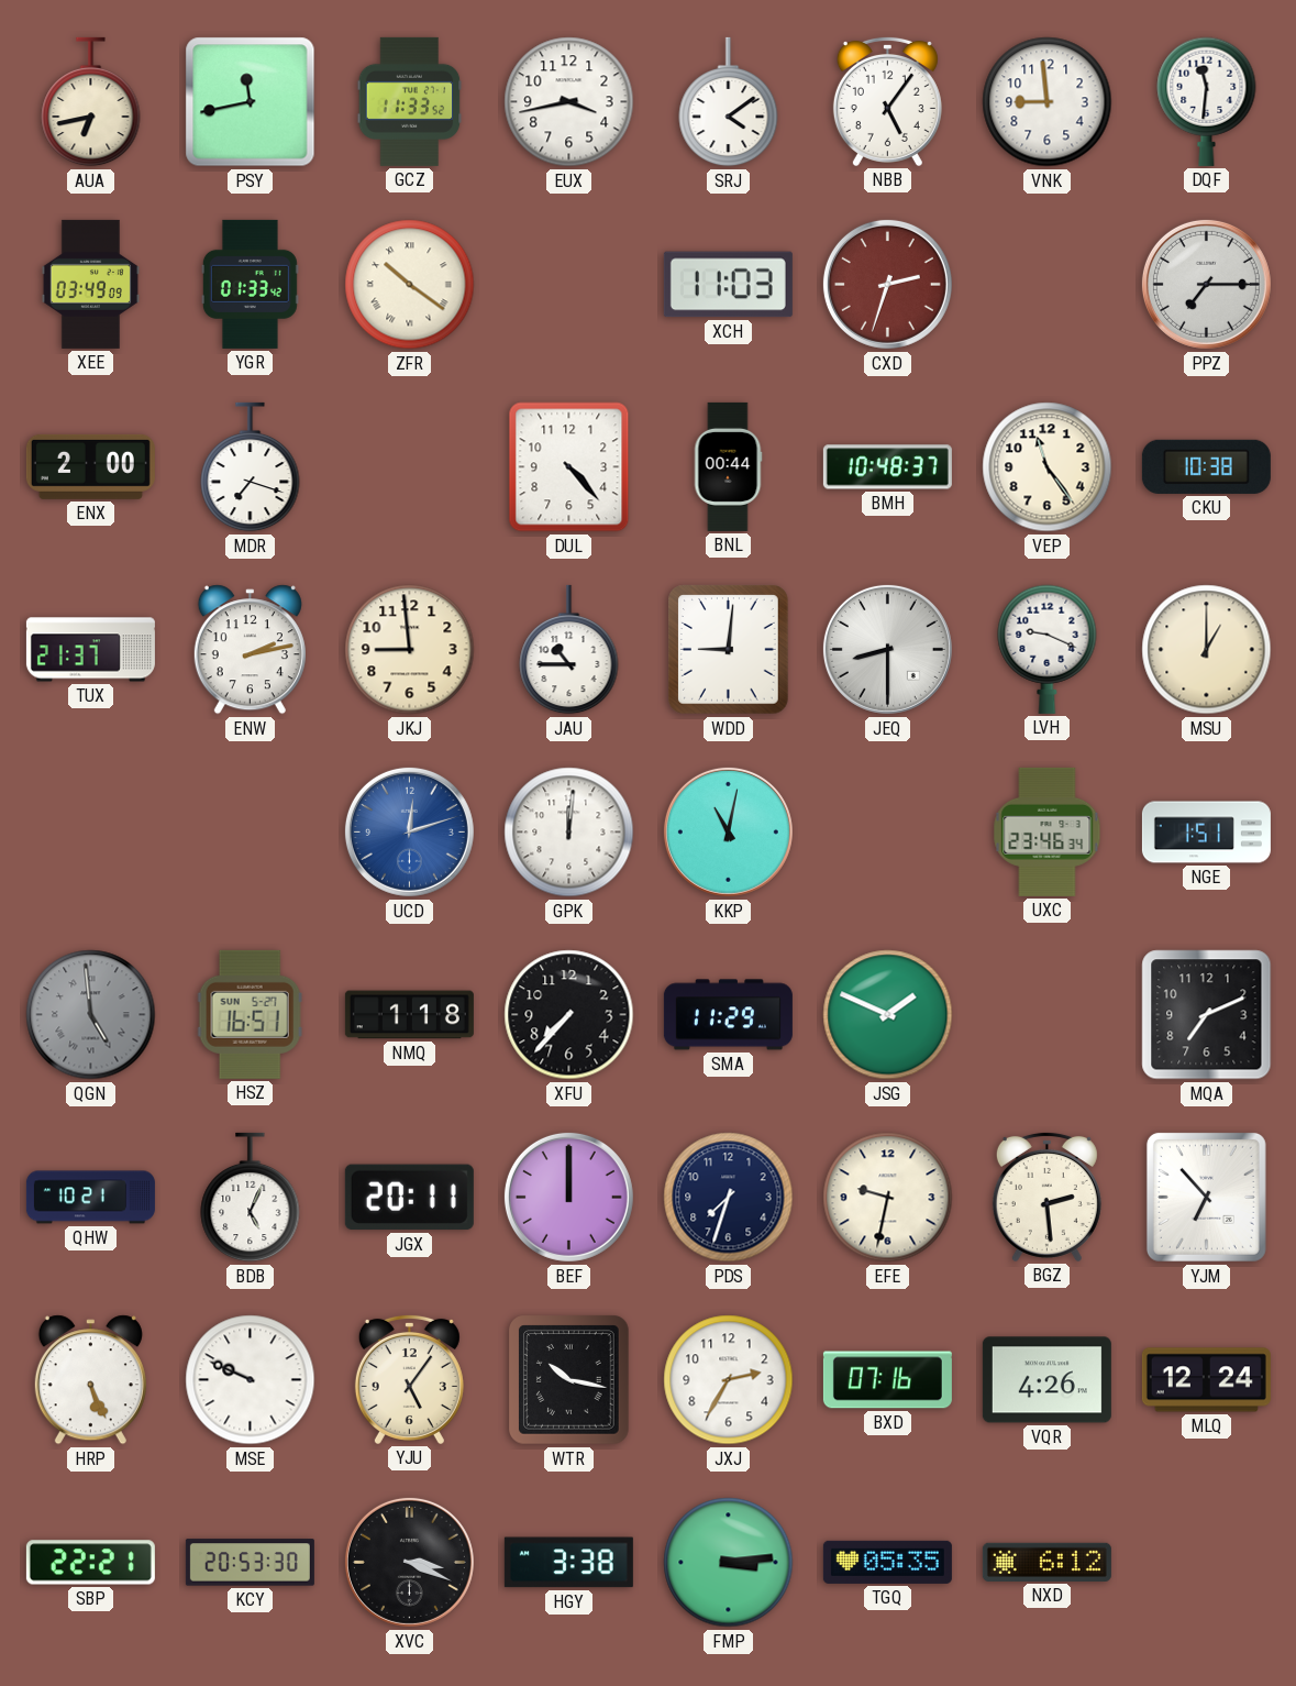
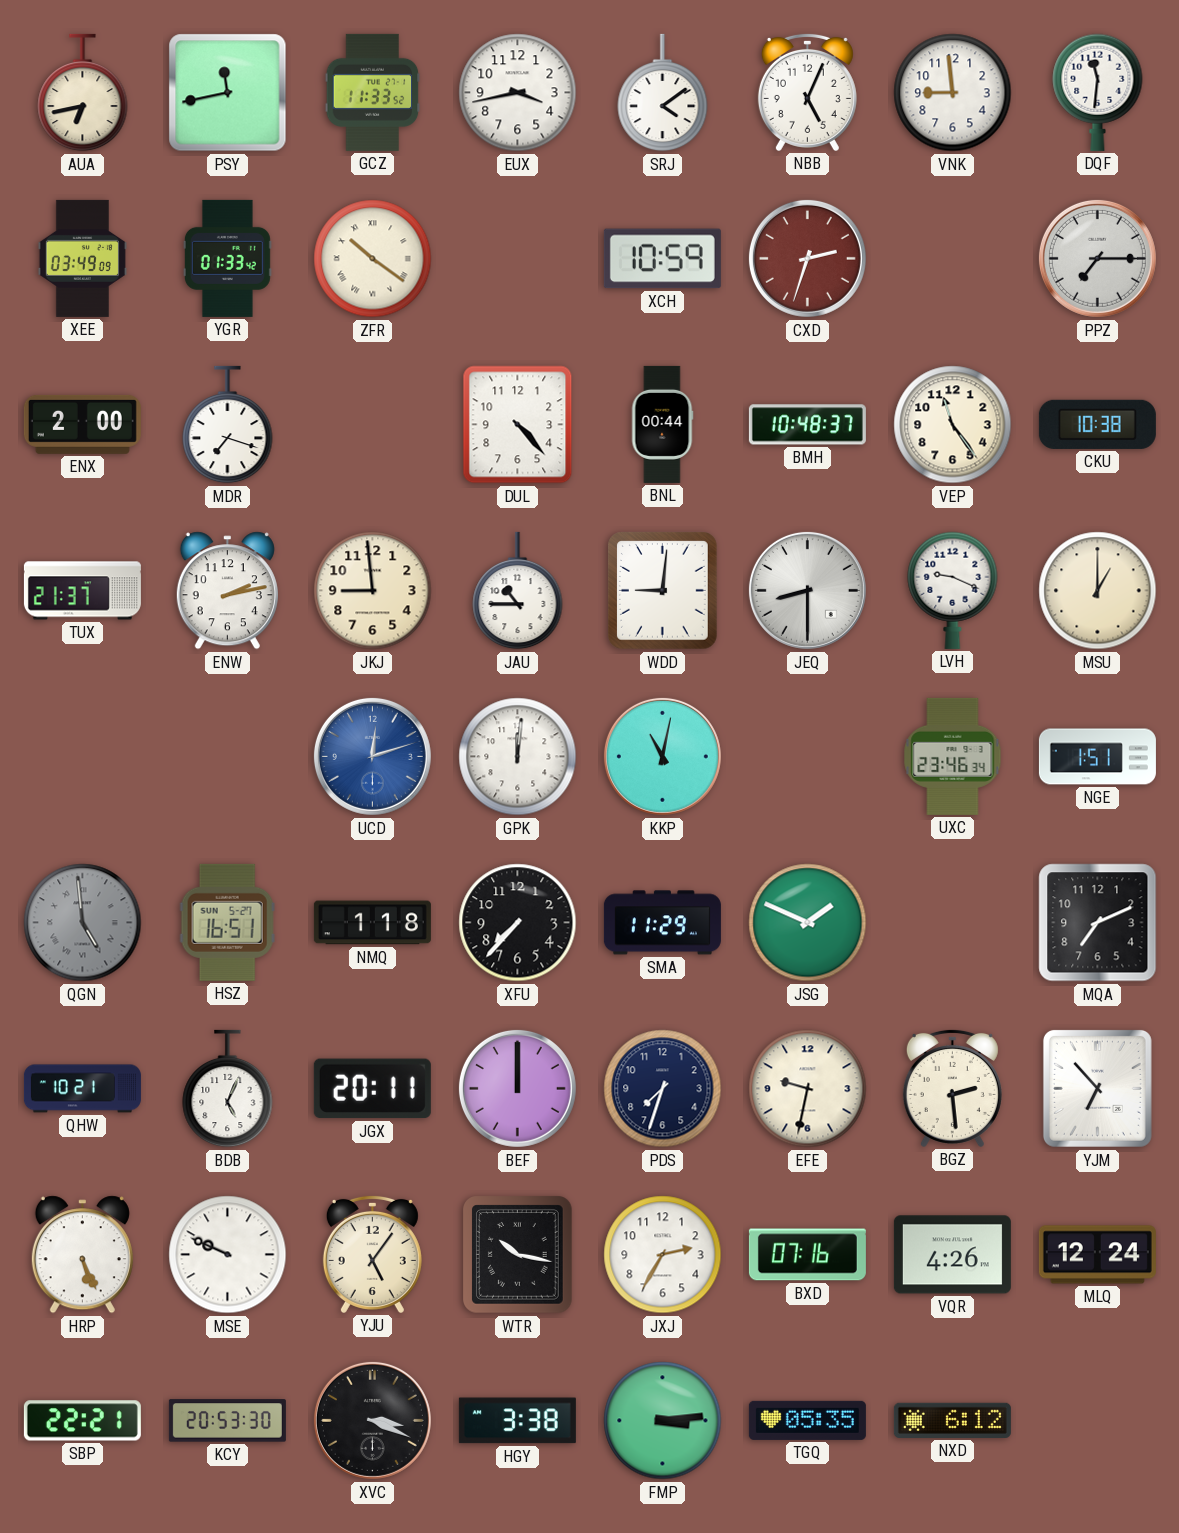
NBB: 5:06 -> 5:04
XCH: 11:03 -> 10:59
